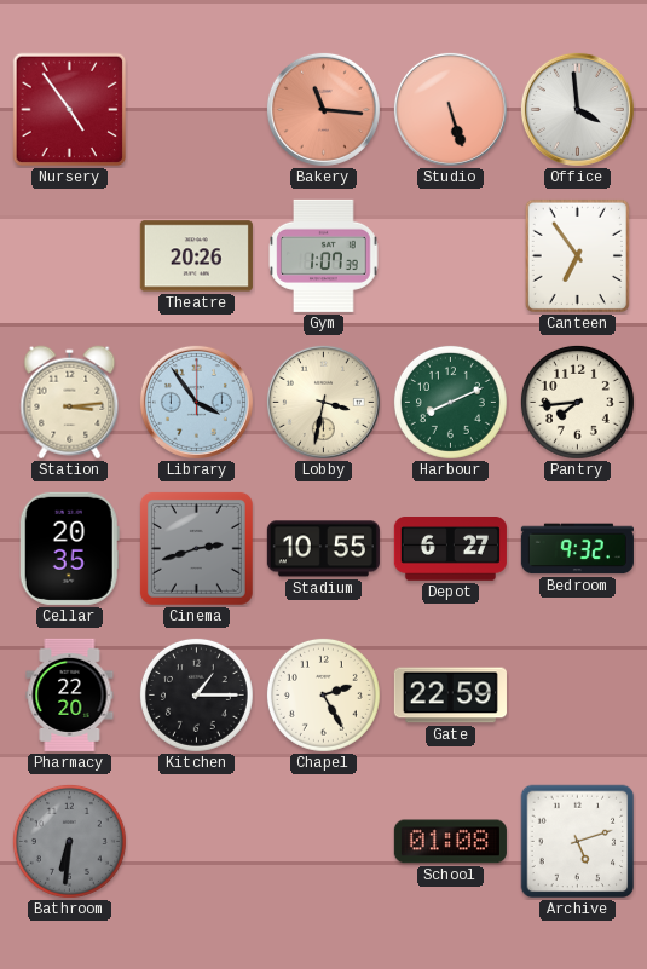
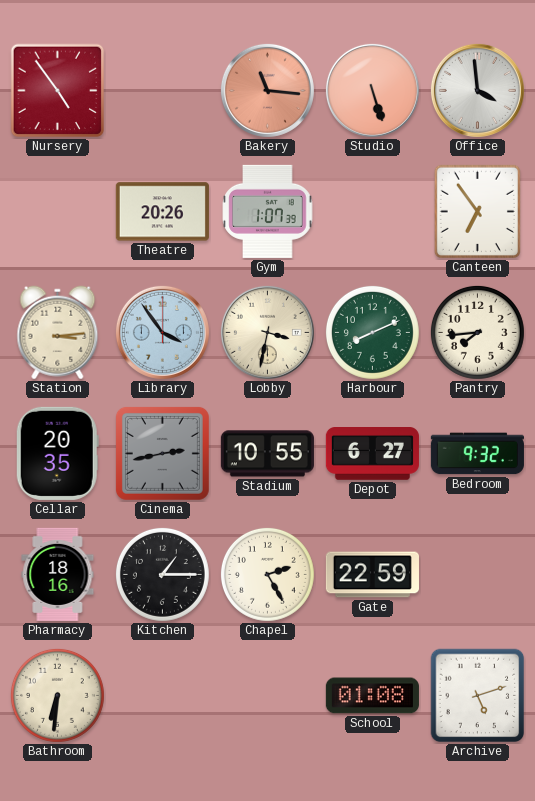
Cinema: 2:42 -> 2:43
Pharmacy: 22:20 -> 18:16
Bathroom dial: grey -> cream
